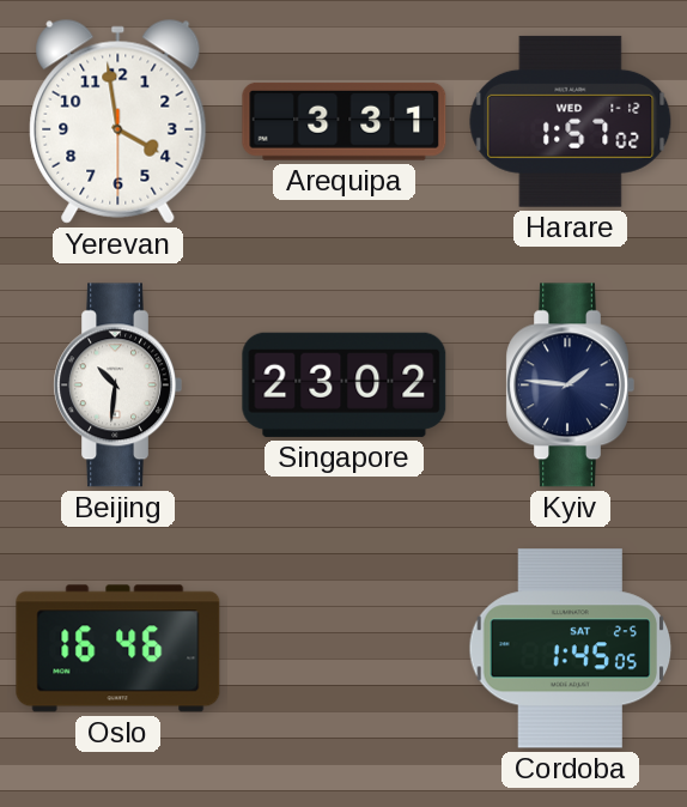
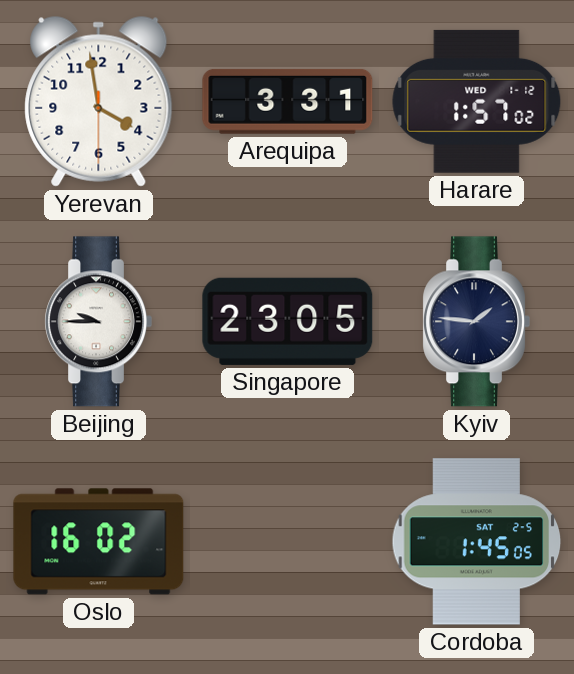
Beijing: 10:31 -> 9:45
Singapore: 23:02 -> 23:05
Oslo: 16:46 -> 16:02
